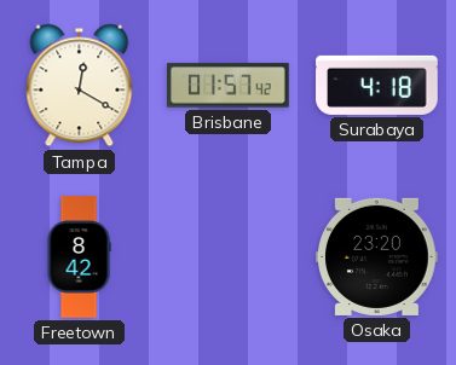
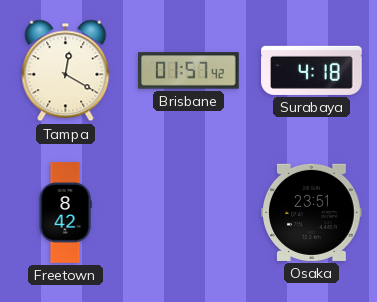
Osaka: 23:20 -> 23:51
